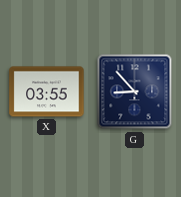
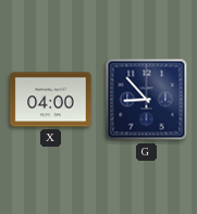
X: 03:55 -> 04:00
